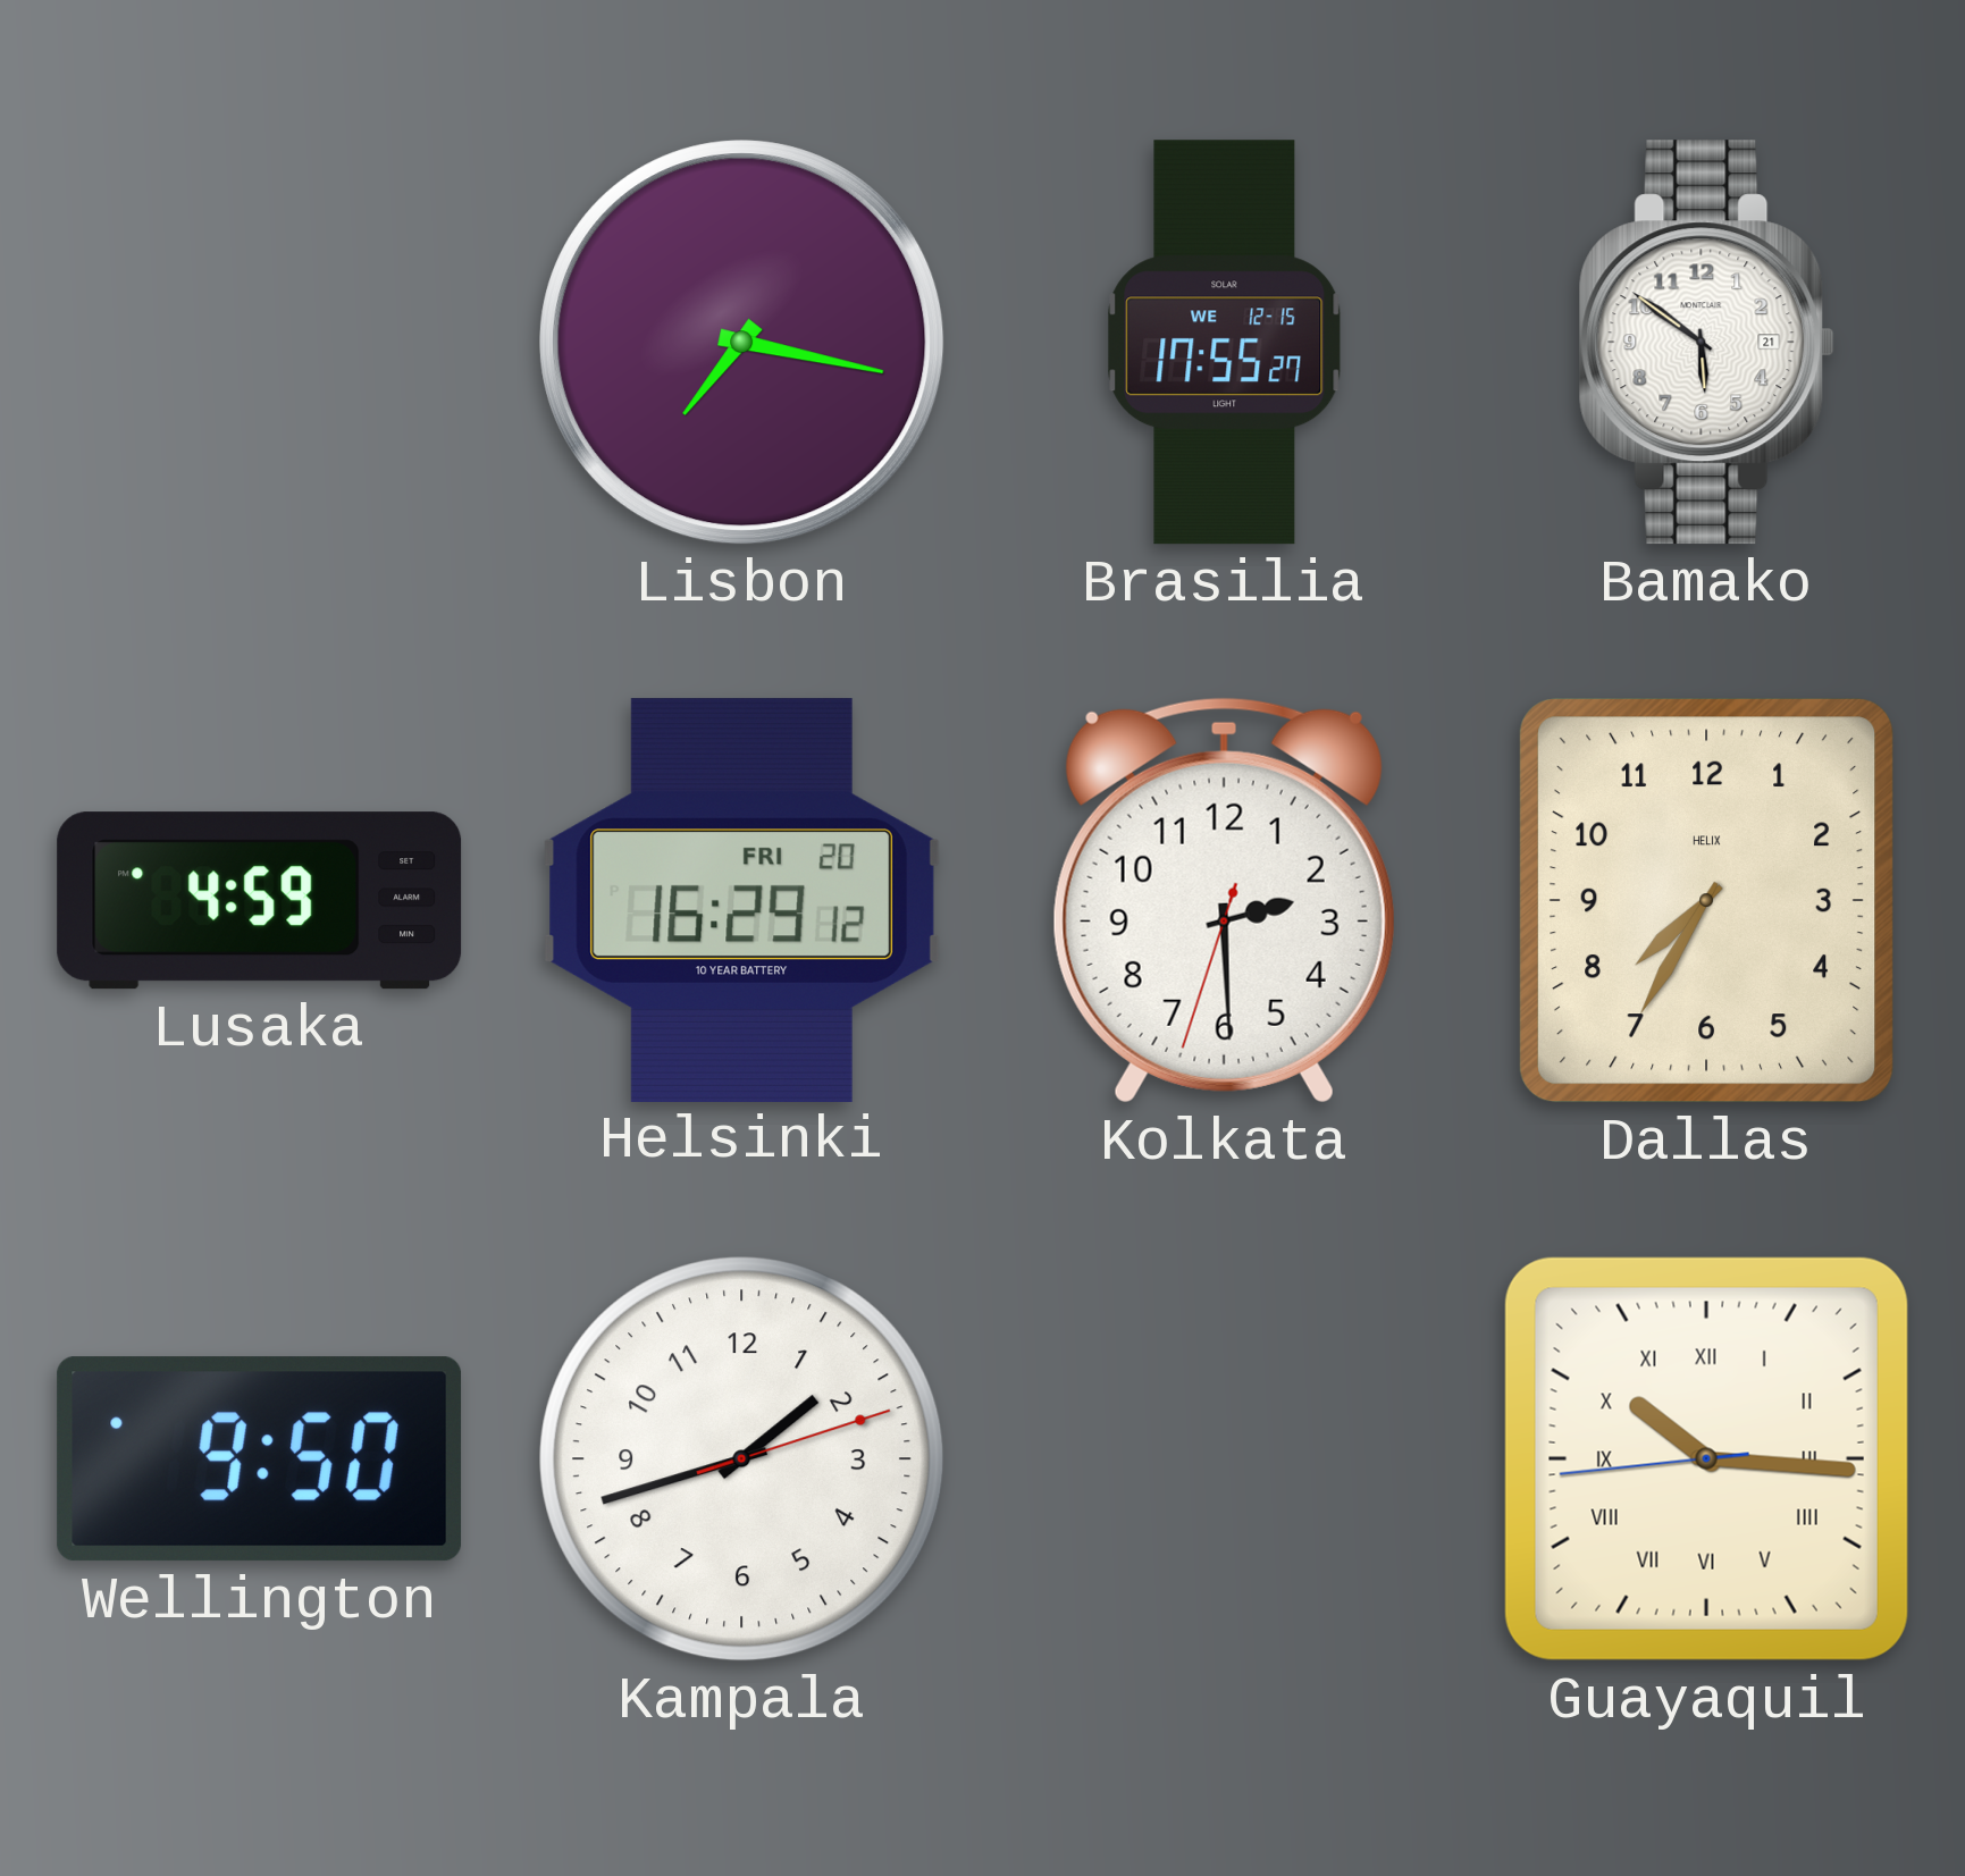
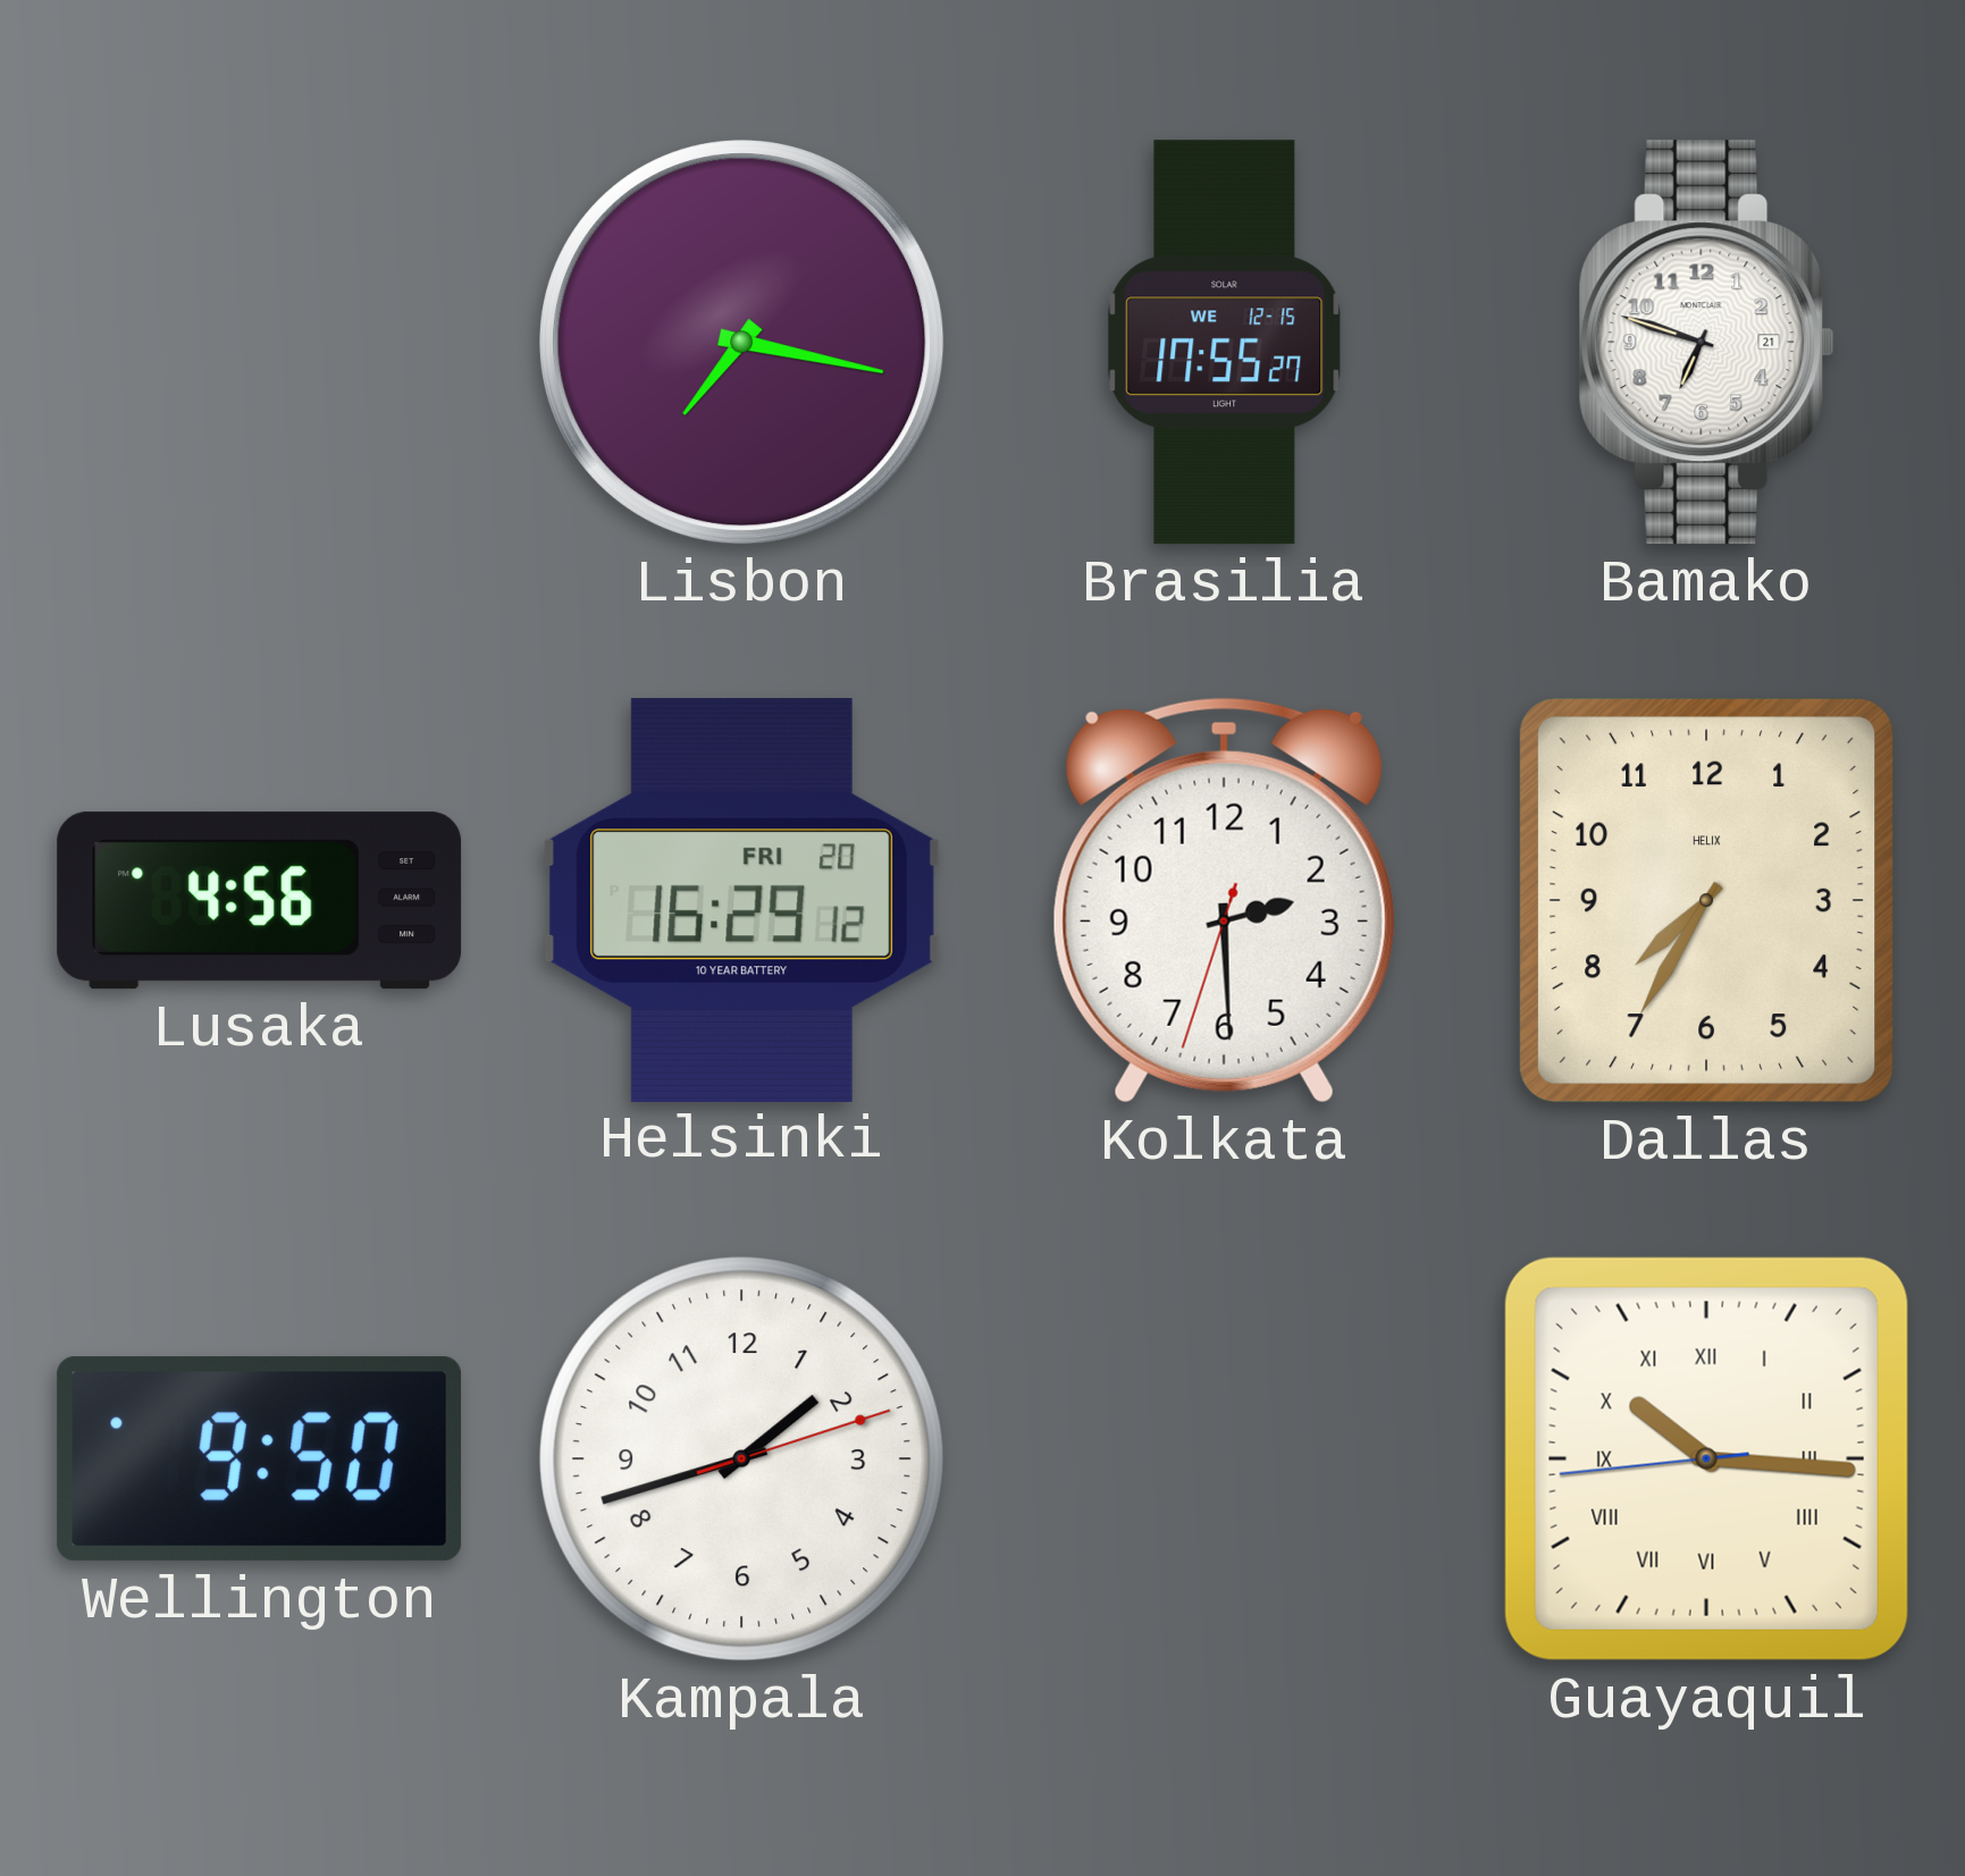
Bamako: 5:51 -> 6:48
Lusaka: 4:59 -> 4:56
